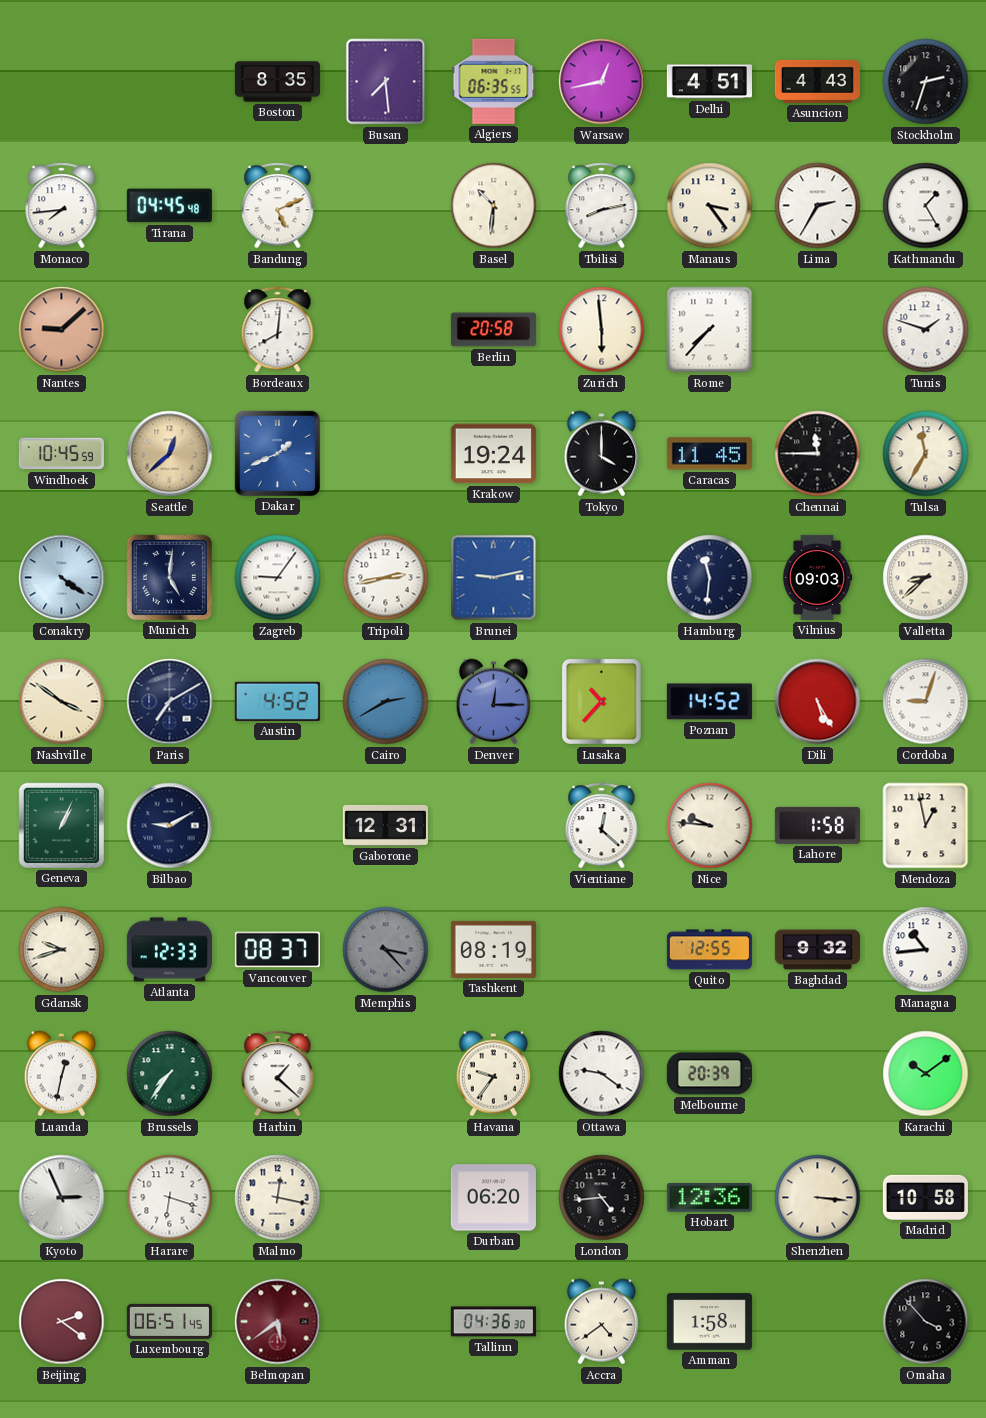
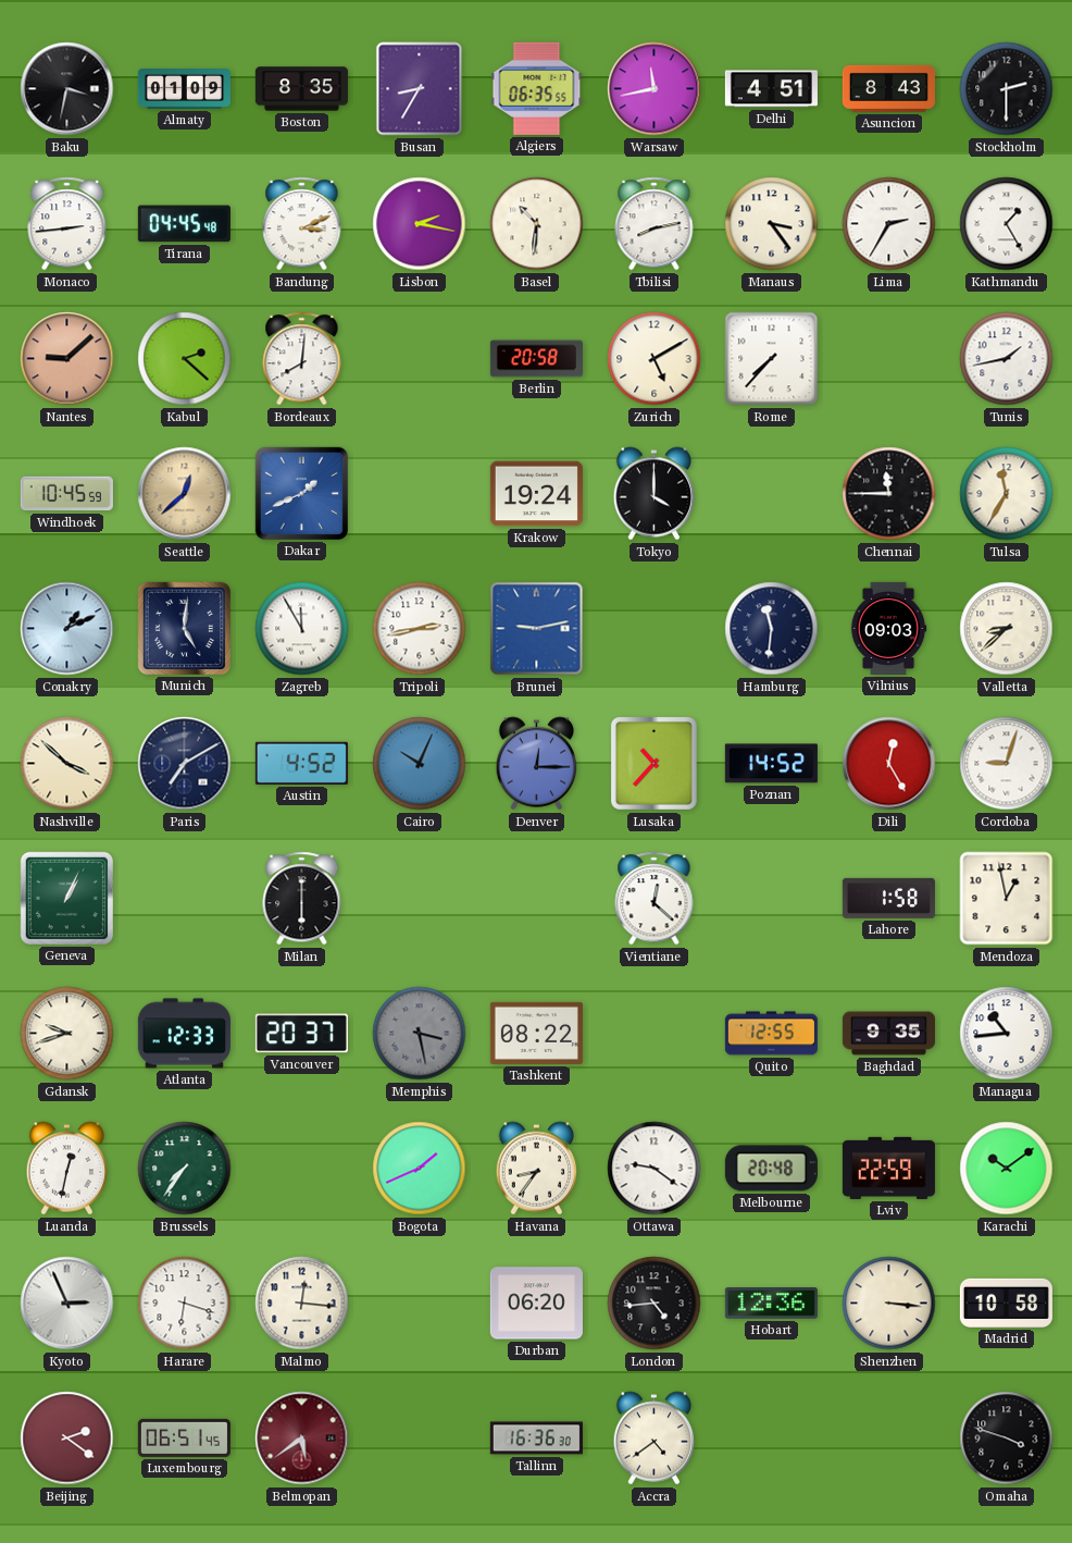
Baku: none -> 3:32
Almaty: none -> 01:09
Busan: 7:29 -> 8:35
Warsaw: 12:43 -> 11:43
Asuncion: 4:43 -> 8:43
Stockholm: 2:33 -> 2:30
Monaco: 7:44 -> 2:44
Bandung: 5:11 -> 3:11
Lisbon: none -> 2:17
Kabul: none -> 2:22
Zurich: 5:59 -> 5:10
Tunis: 1:48 -> 1:43
Caracas: 11:45 -> none
Conakry: 4:21 -> 1:11
Zagreb: 9:06 -> 11:55
Nashville: 3:51 -> 3:52
Cairo: 2:40 -> 10:04
Dili: 5:25 -> 12:25
Bilbao: 9:10 -> none
Milan: none -> 6:00
Gaborone: 12:31 -> none
Nice: 9:46 -> none
Vancouver: 08:37 -> 20:37
Memphis: 3:23 -> 3:28
Tashkent: 08:19 -> 08:22
Baghdad: 9:32 -> 9:35
Harbin: 1:22 -> none
Bogota: none -> 1:41
Havana: 9:36 -> 8:36
Melbourne: 20:39 -> 20:48
Lviv: none -> 22:59
Malmo: 12:17 -> 12:16
Tallinn: 04:36 -> 16:36
Amman: 1:58 -> none
Omaha: 3:53 -> 3:48
